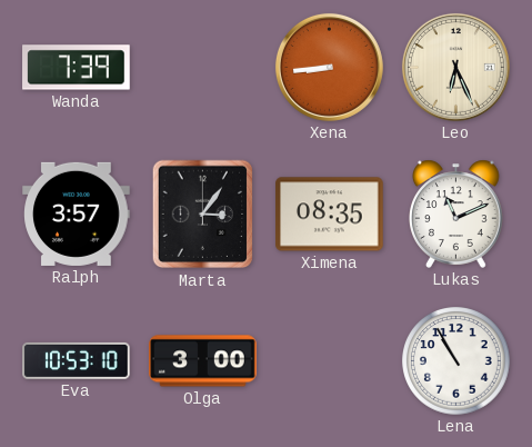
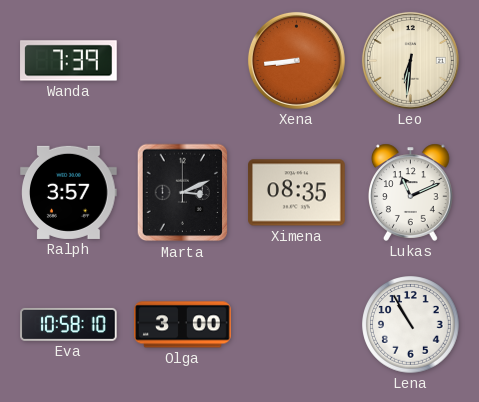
Leo: 6:26 -> 6:31
Marta: 3:06 -> 3:11
Eva: 10:53 -> 10:58
